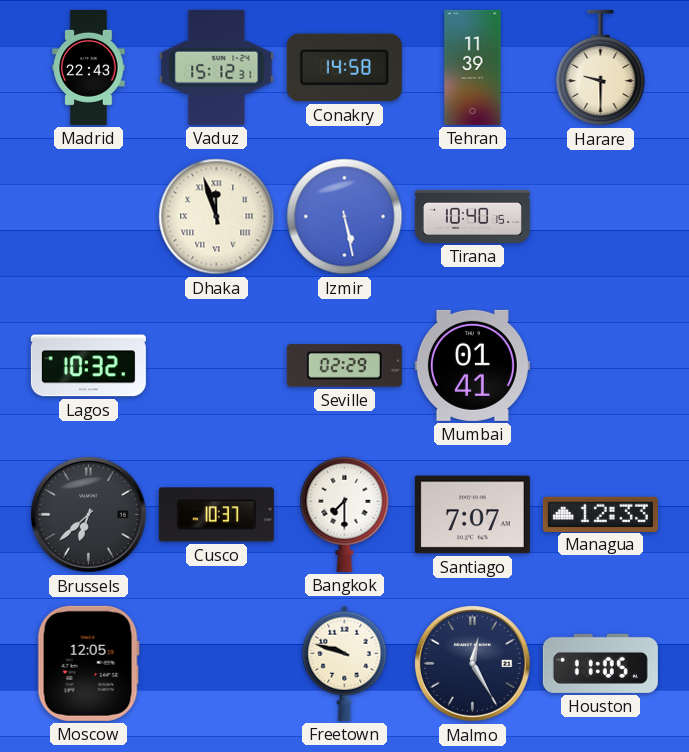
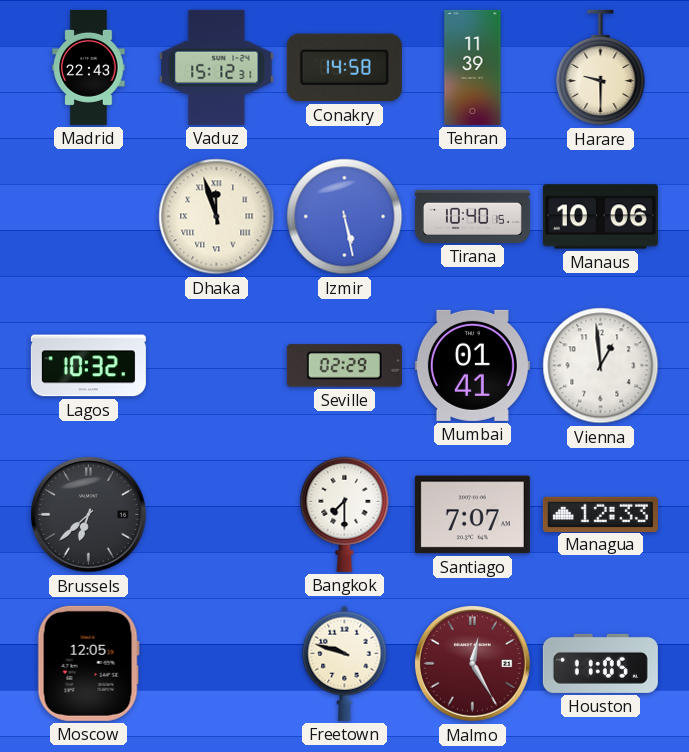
Manaus: none -> 10:06
Vienna: none -> 12:59
Cusco: 10:37 -> none
Malmo dial: navy -> burgundy
